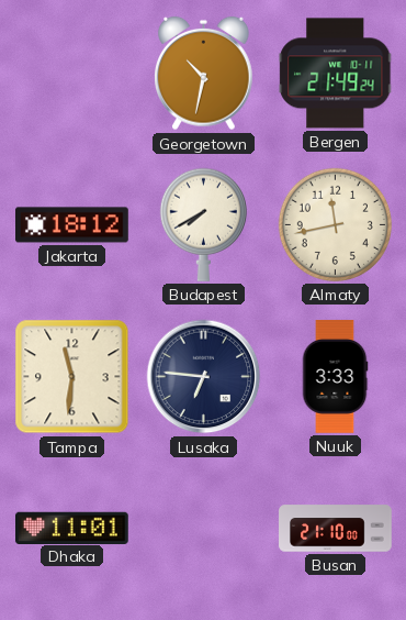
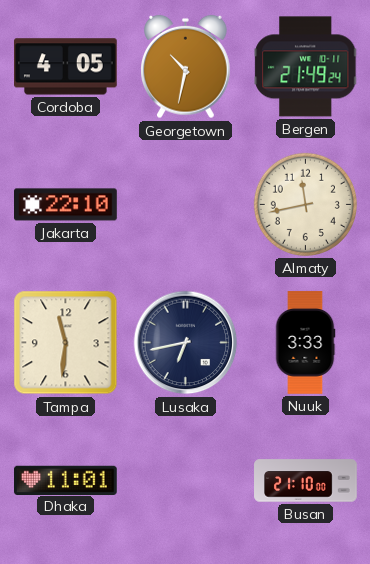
Cordoba: none -> 4:05
Jakarta: 18:12 -> 22:10
Budapest: 7:40 -> none
Lusaka: 6:46 -> 6:43
